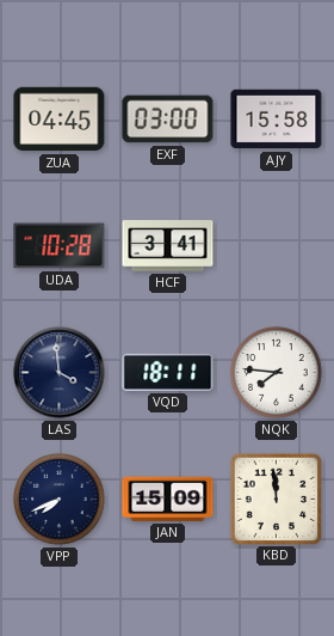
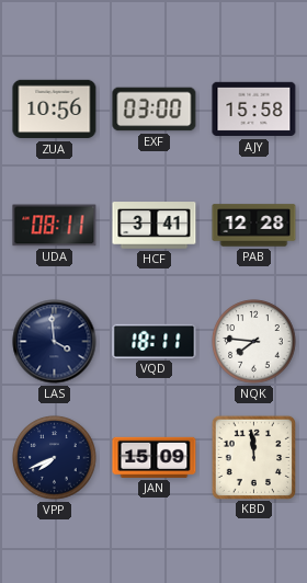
ZUA: 04:45 -> 10:56
UDA: 10:28 -> 08:11
PAB: none -> 12:28
